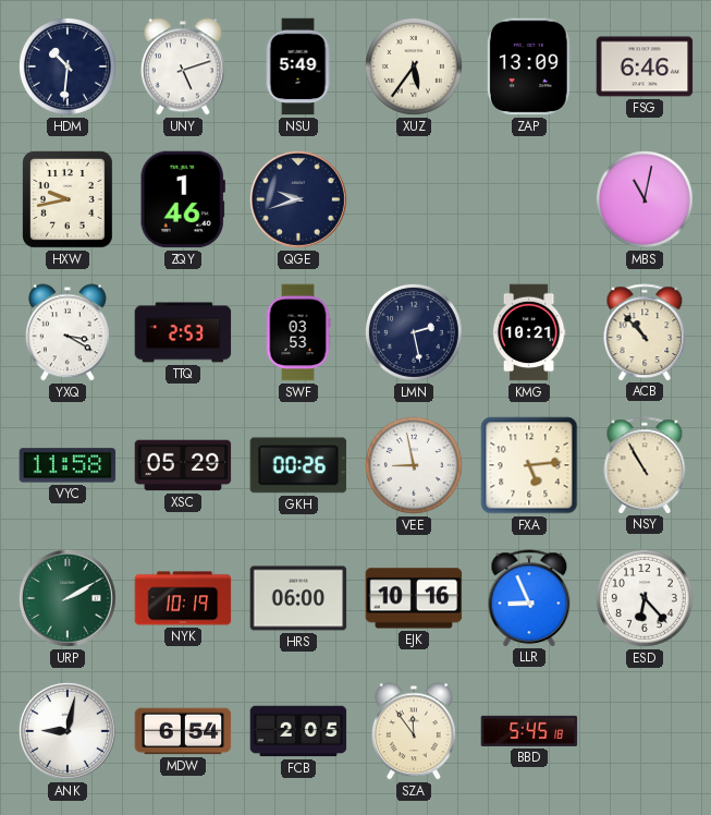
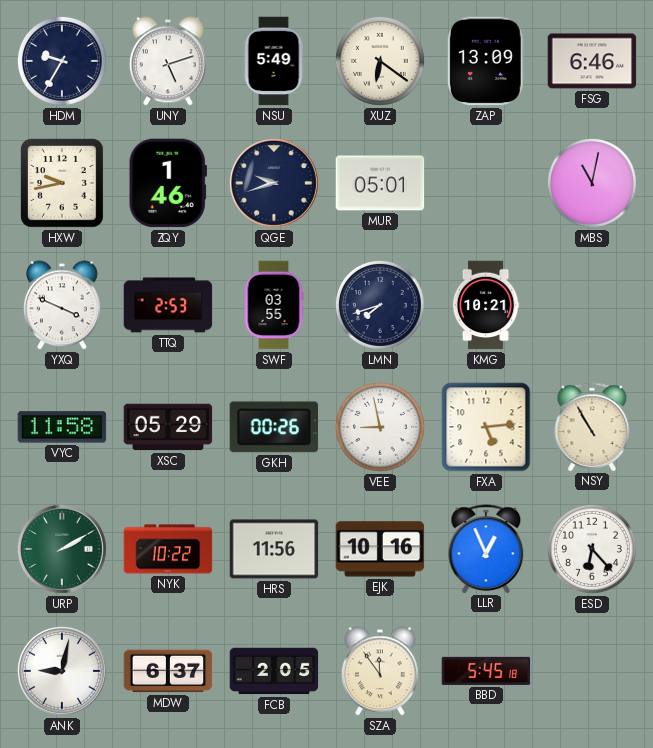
HDM: 10:31 -> 9:35
XUZ: 5:36 -> 6:21
MUR: none -> 05:01
YXQ: 3:20 -> 3:49
SWF: 03:53 -> 03:55
LMN: 2:28 -> 7:42
ACB: 10:53 -> none
NYK: 10:19 -> 10:22
HRS: 06:00 -> 11:56
LLR: 8:56 -> 12:56
MDW: 6:54 -> 6:37
